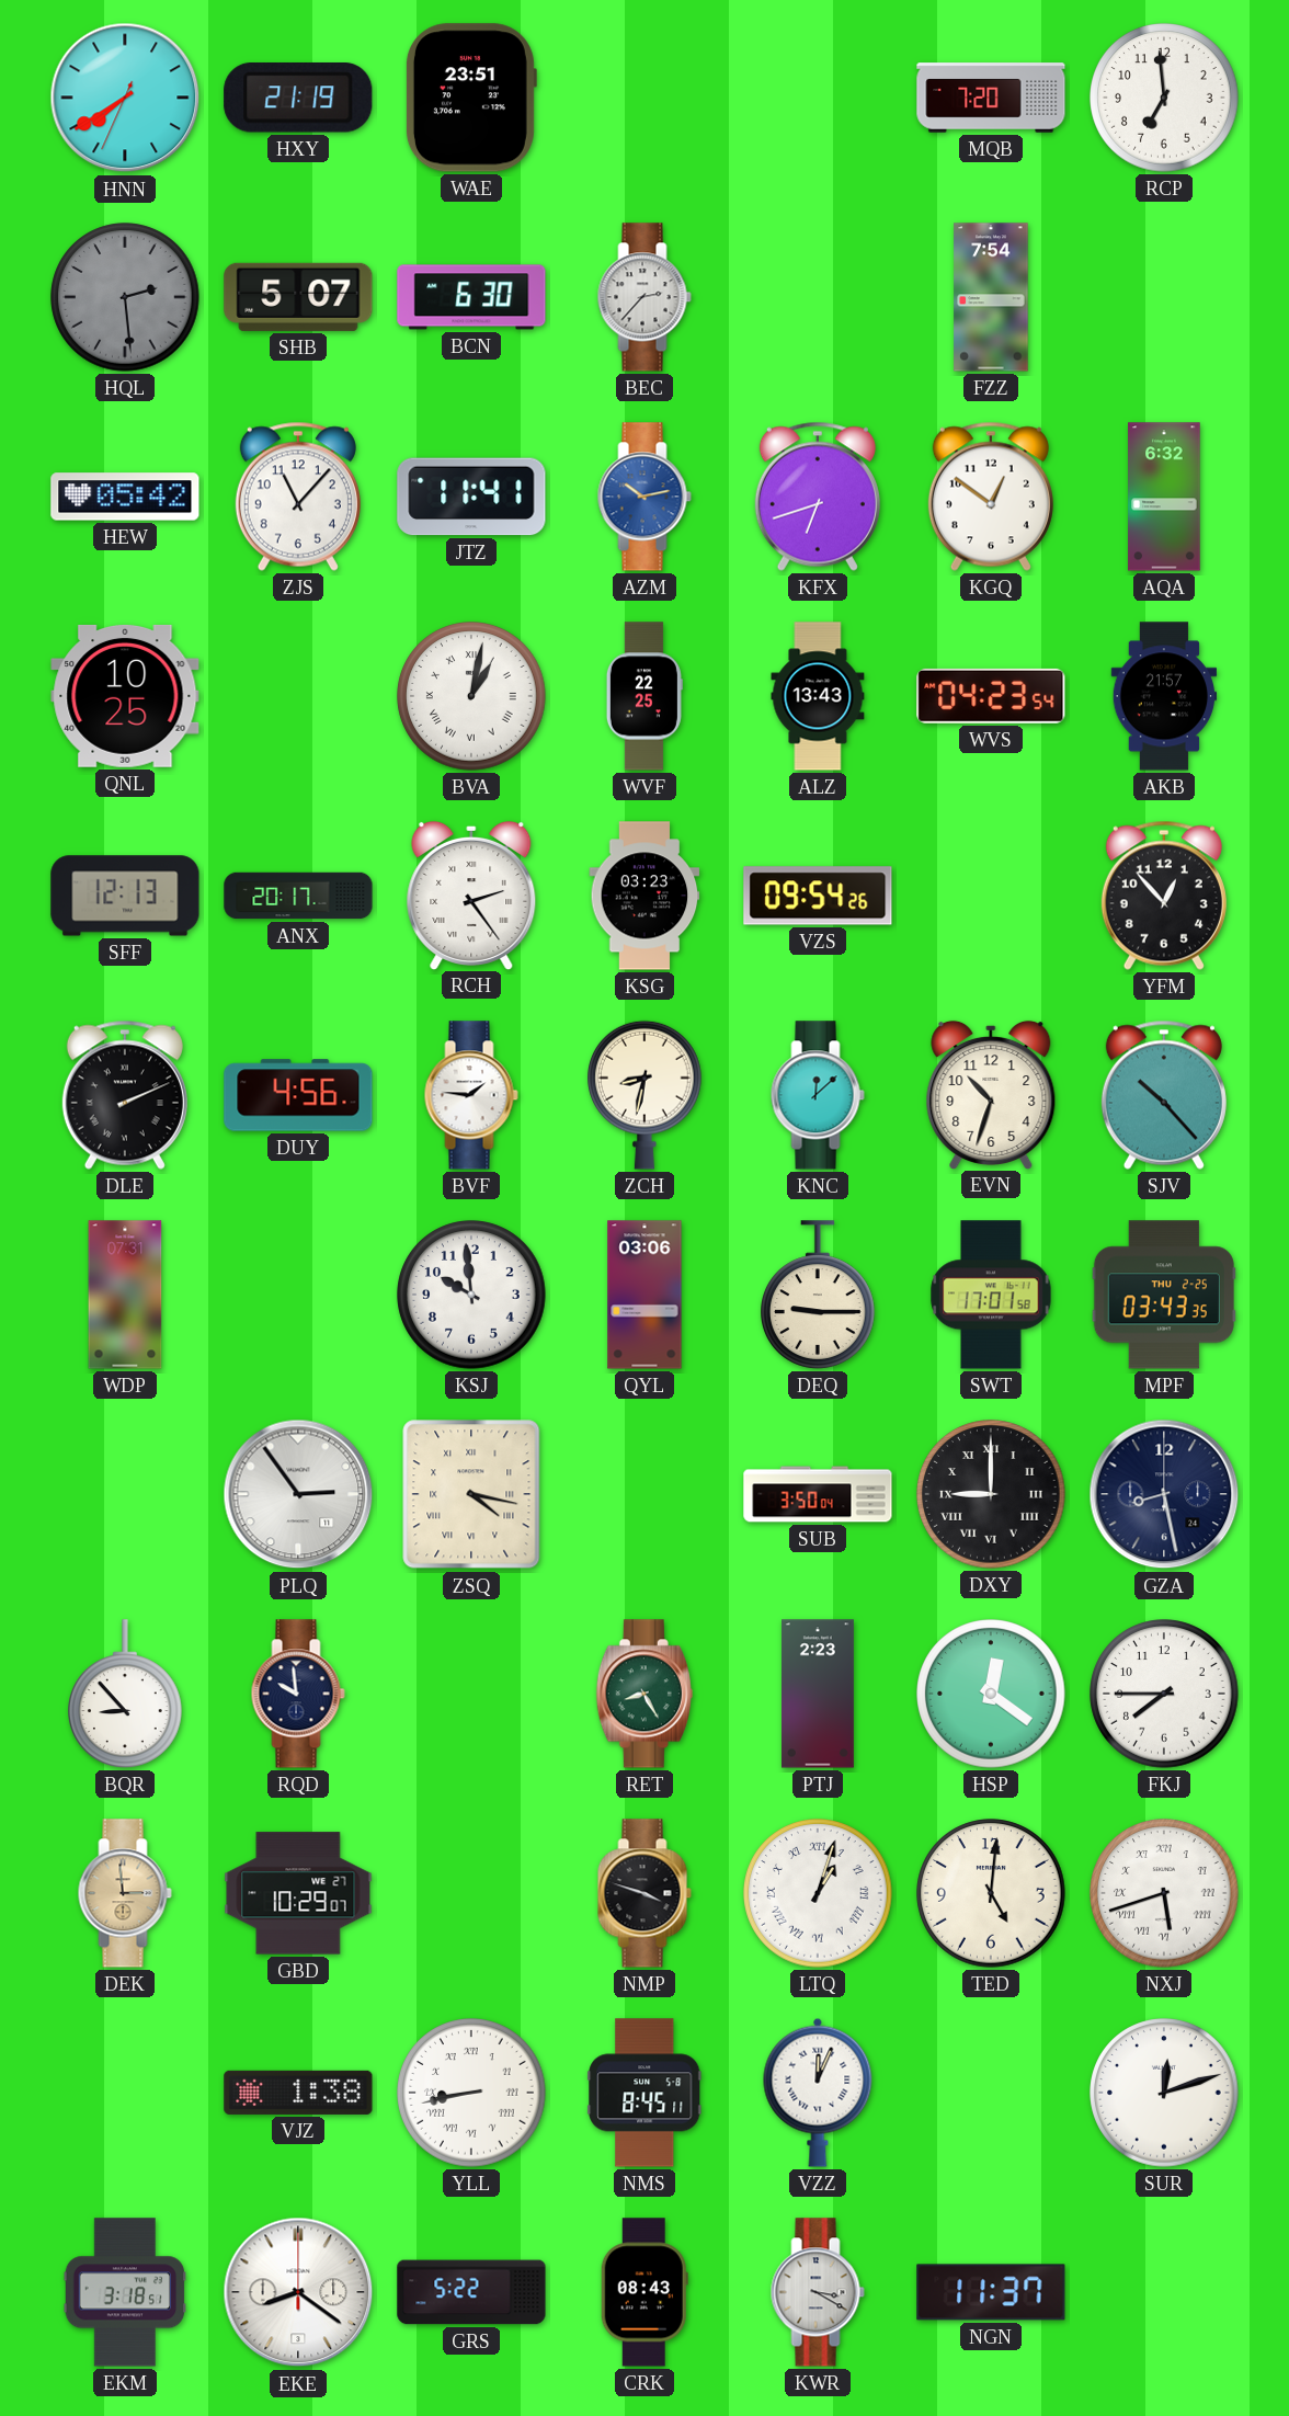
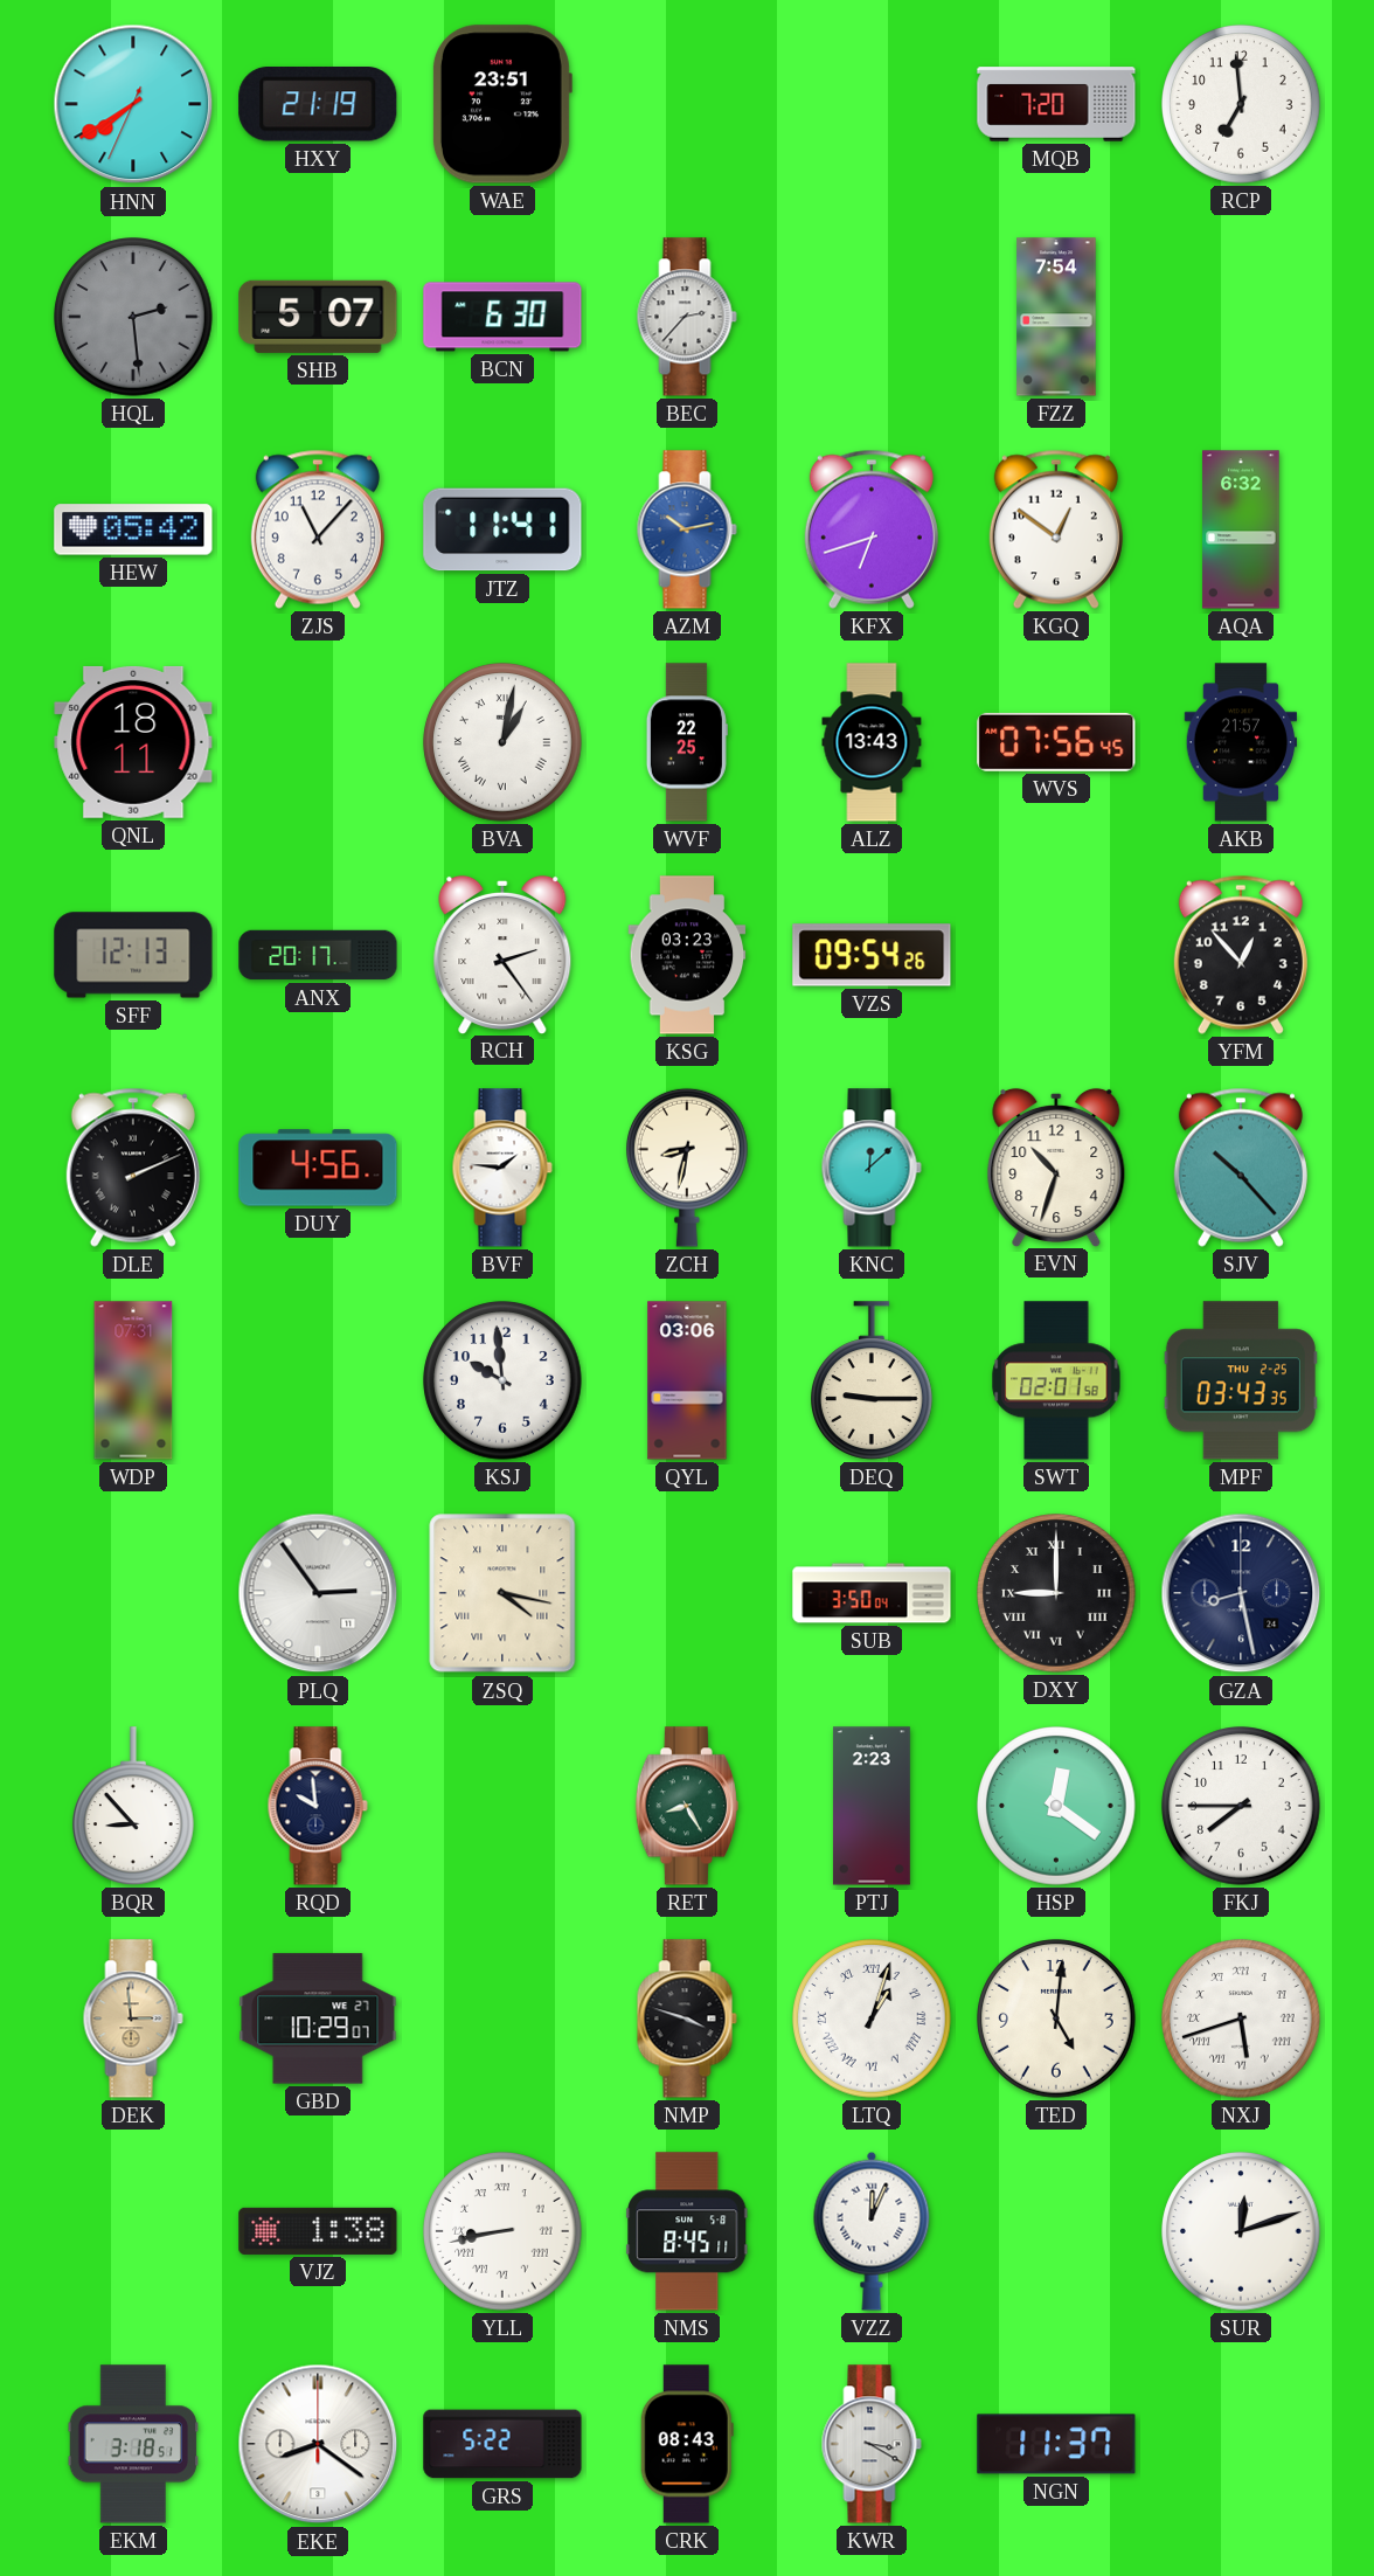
QNL: 10:25 -> 18:11
WVS: 04:23 -> 07:56
SWT: 17:01 -> 02:01
